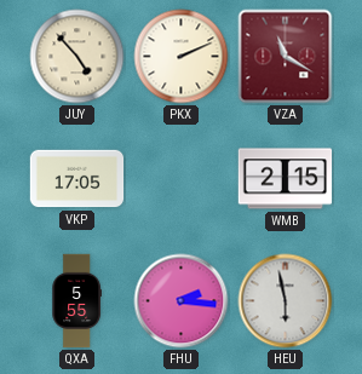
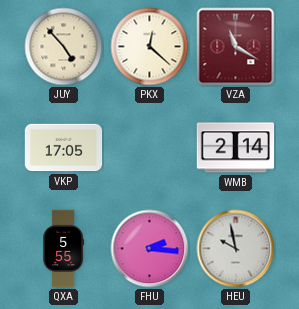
PKX: 2:11 -> 12:22
WMB: 2:15 -> 2:14
HEU: 5:58 -> 9:58
